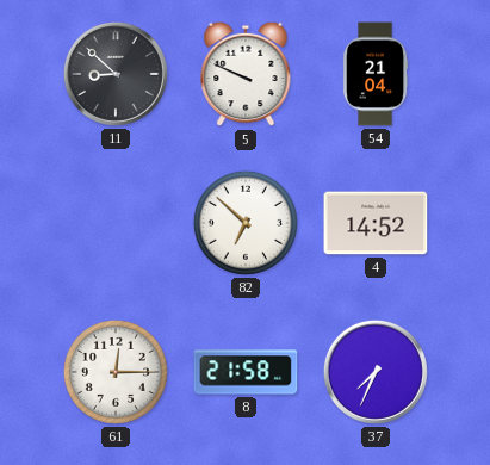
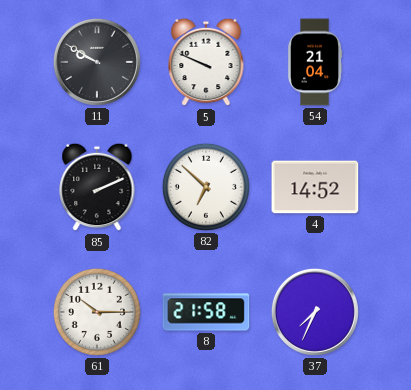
11: 8:52 -> 9:50
85: none -> 2:11
61: 12:15 -> 10:15
